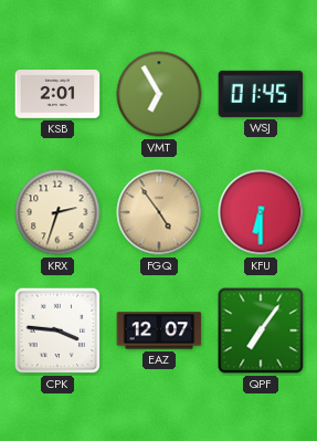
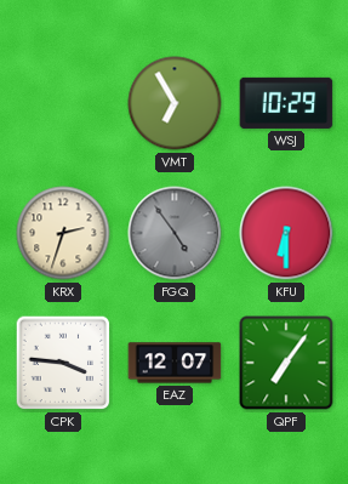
KSB: 2:01 -> none
WSJ: 01:45 -> 10:29
FGQ dial: champagne -> grey
